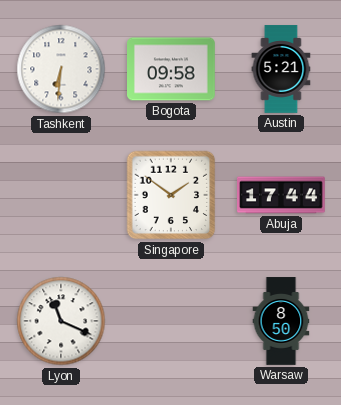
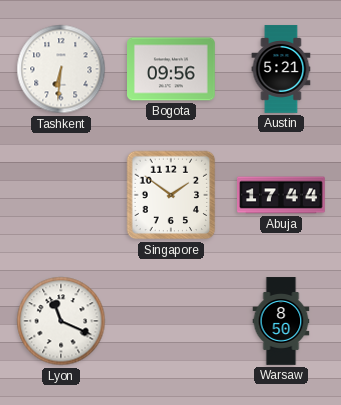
Bogota: 09:58 -> 09:56
